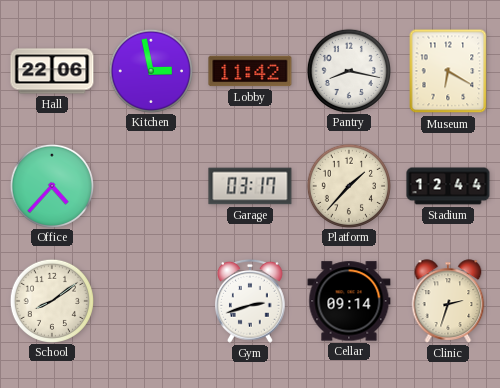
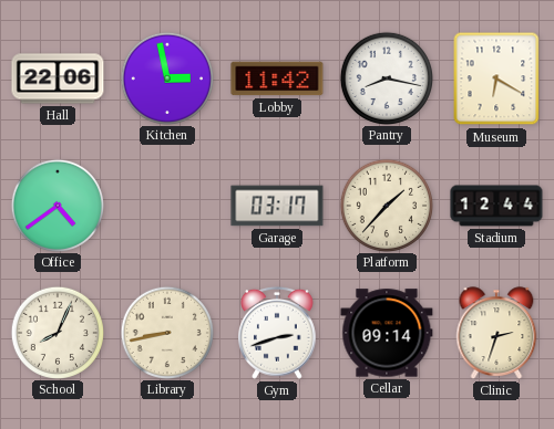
Office: 4:37 -> 4:39
School: 8:09 -> 8:04
Library: none -> 8:43
